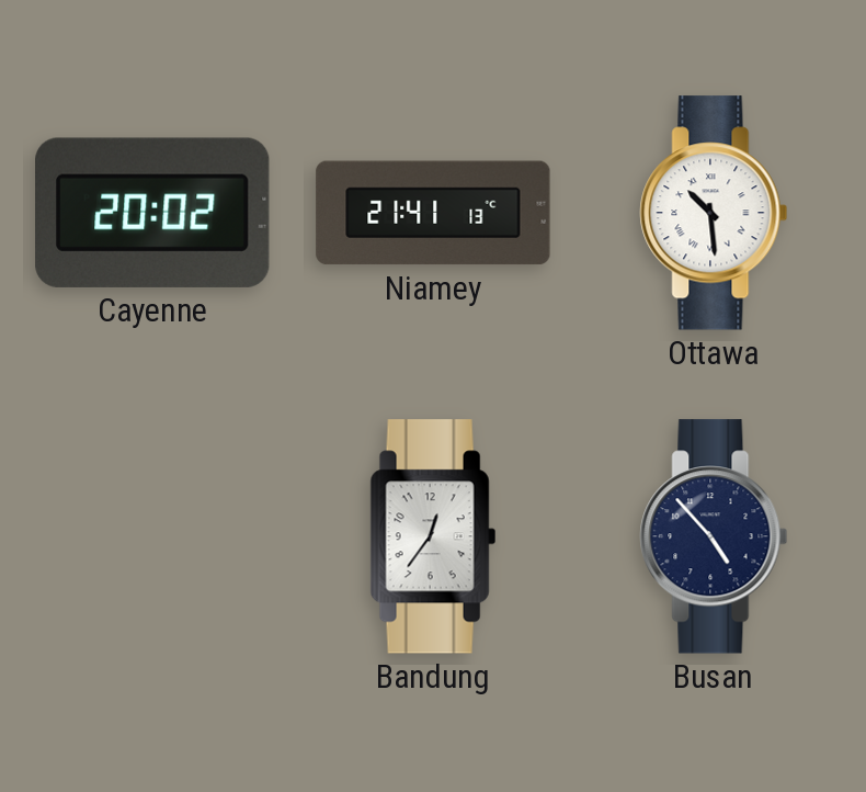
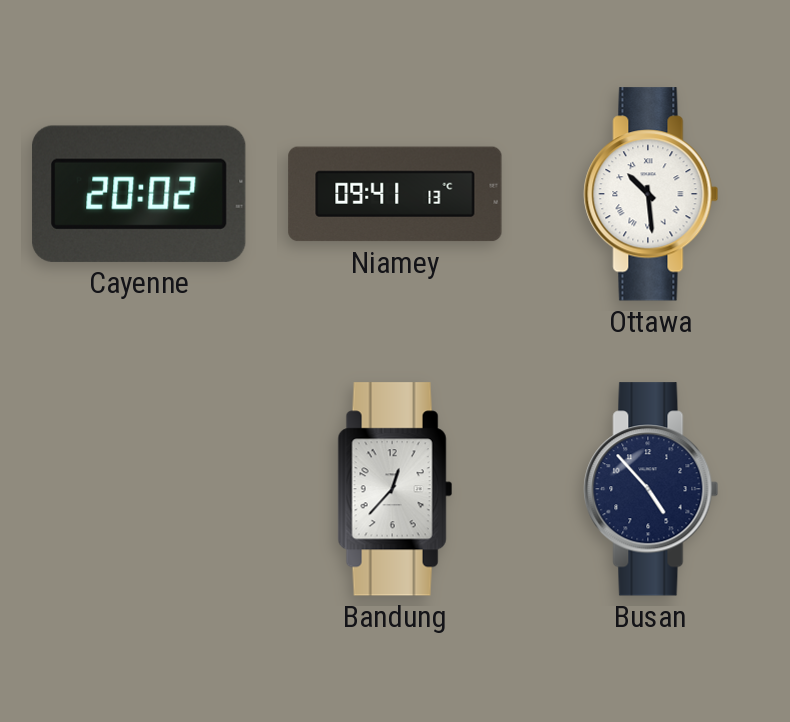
Niamey: 21:41 -> 09:41
Bandung: 12:36 -> 12:37
